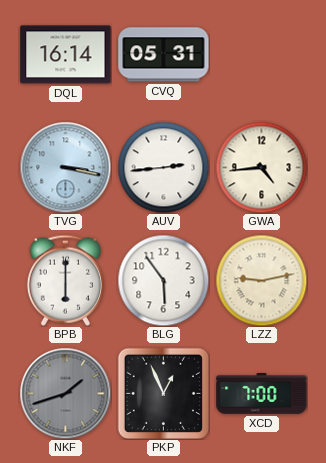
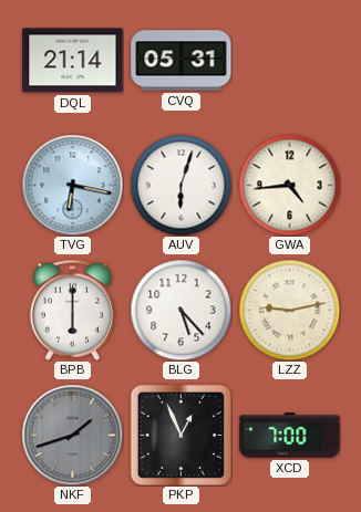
DQL: 16:14 -> 21:14
TVG: 3:17 -> 6:17
AUV: 2:44 -> 6:03
BLG: 5:54 -> 5:23
